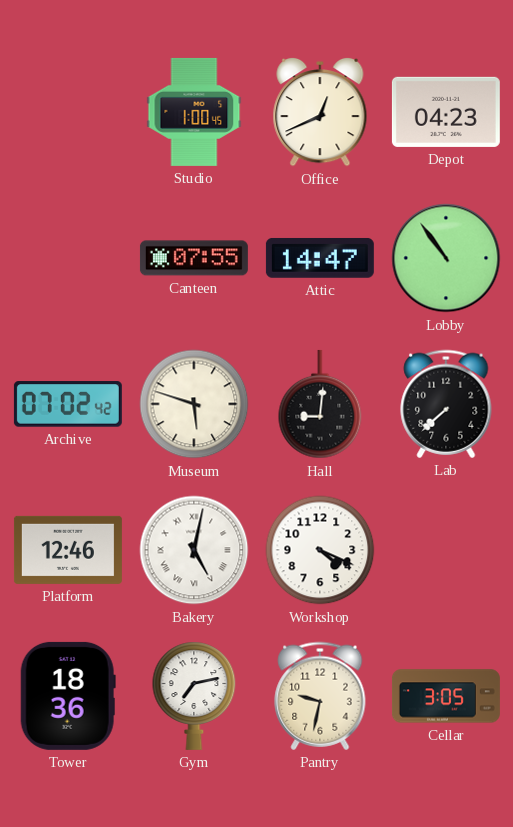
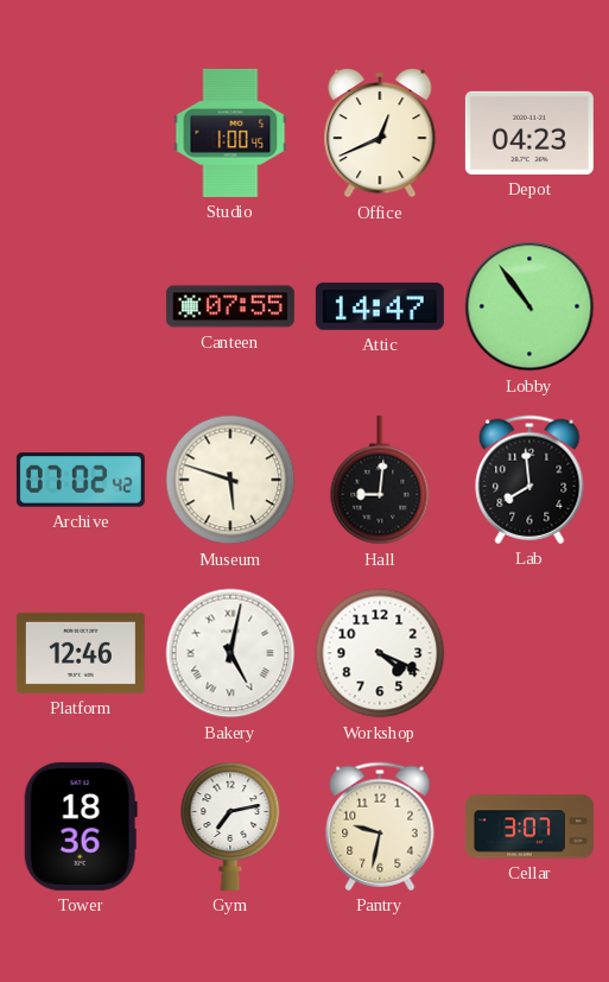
Lab: 7:38 -> 7:59
Cellar: 3:05 -> 3:07
